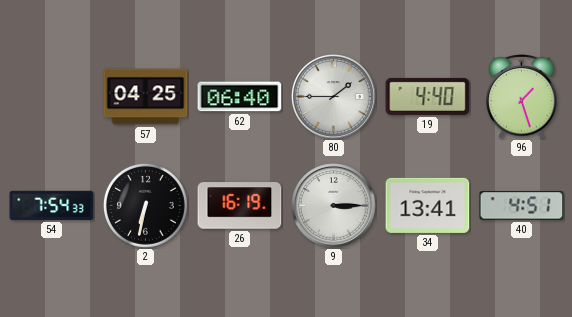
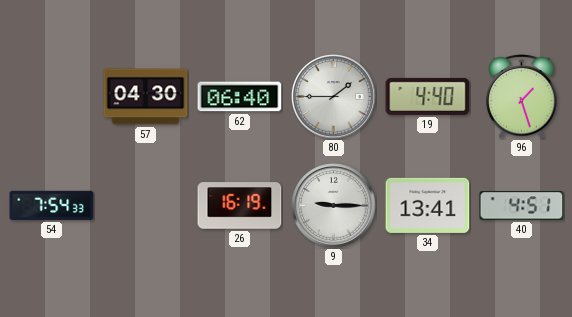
57: 04:25 -> 04:30
2: 6:32 -> none
9: 3:15 -> 9:15
